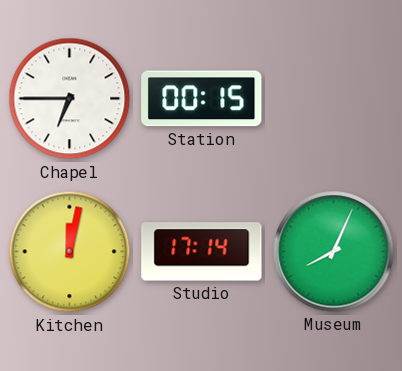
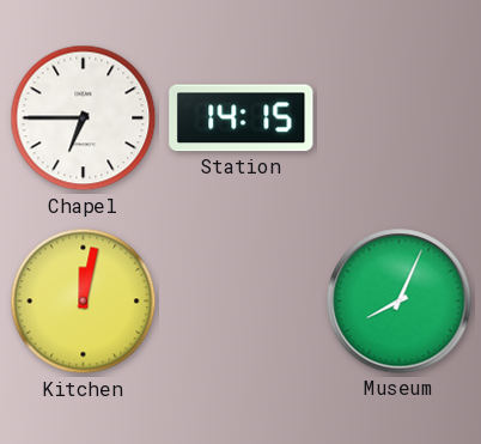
Station: 00:15 -> 14:15
Studio: 17:14 -> none
